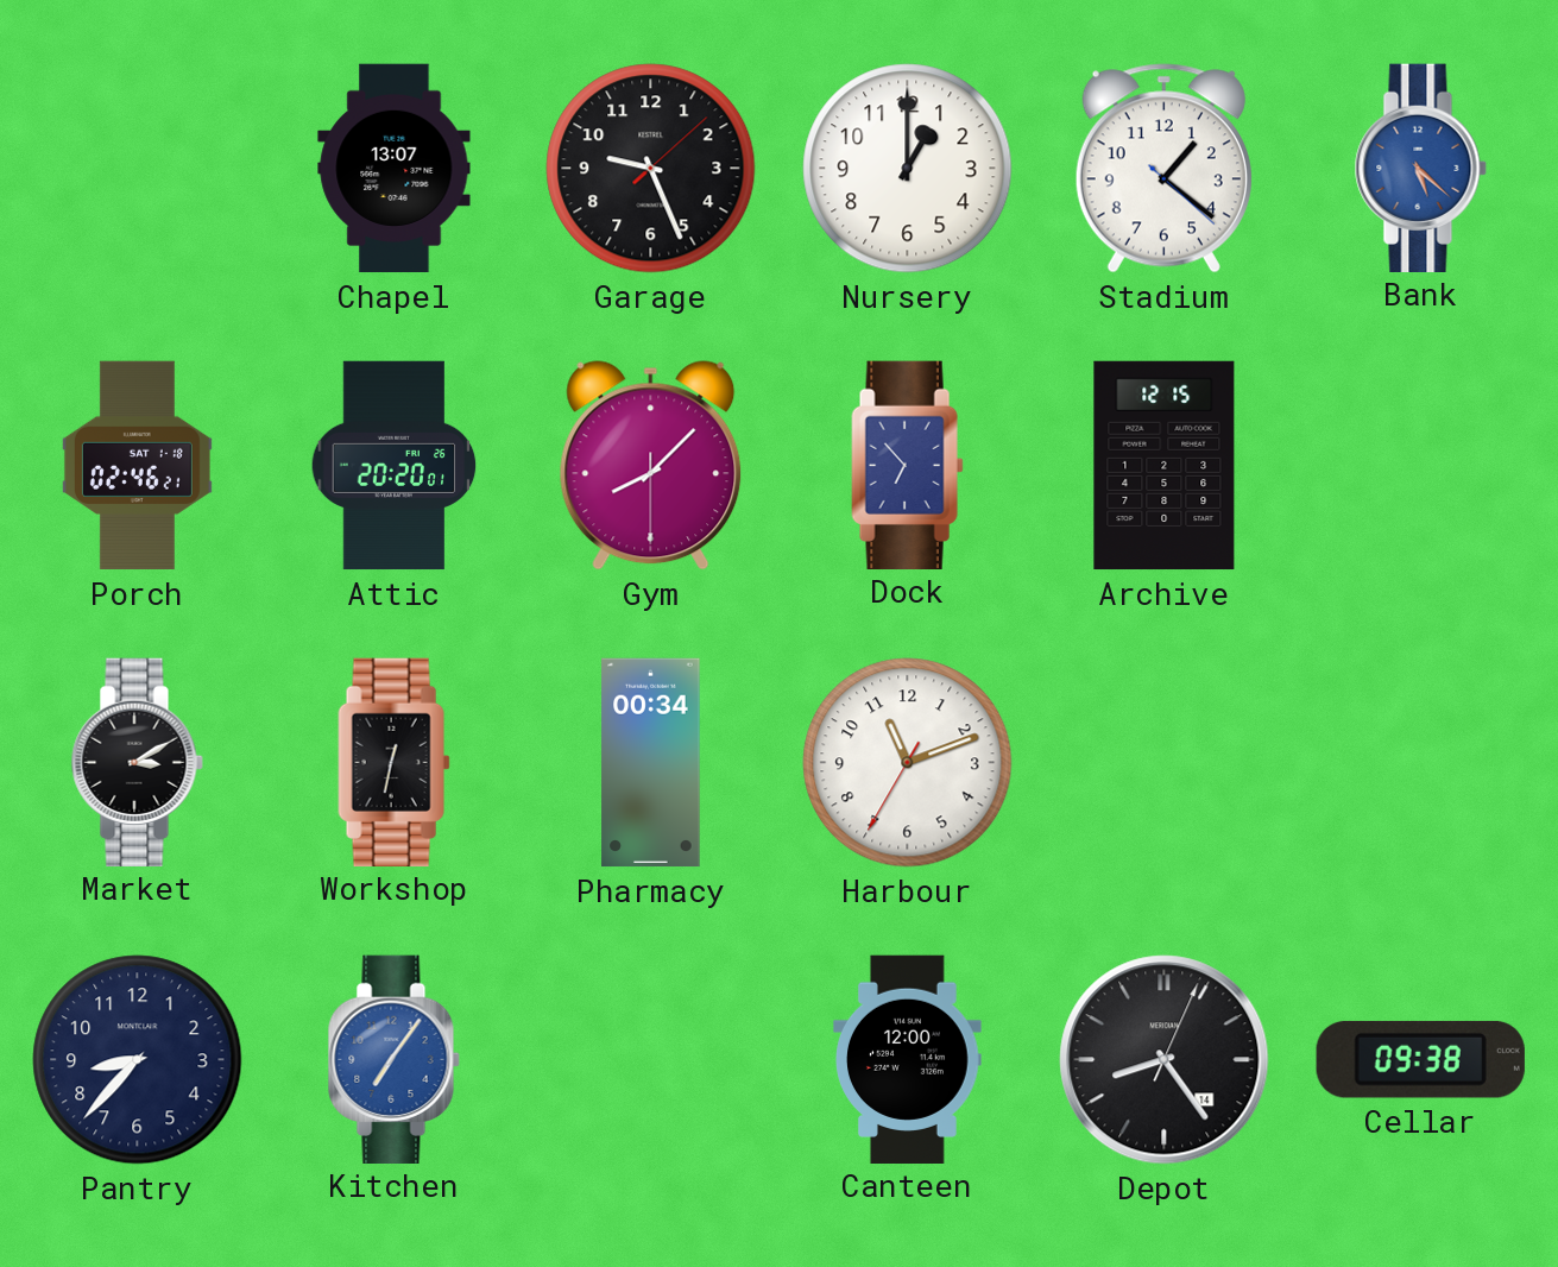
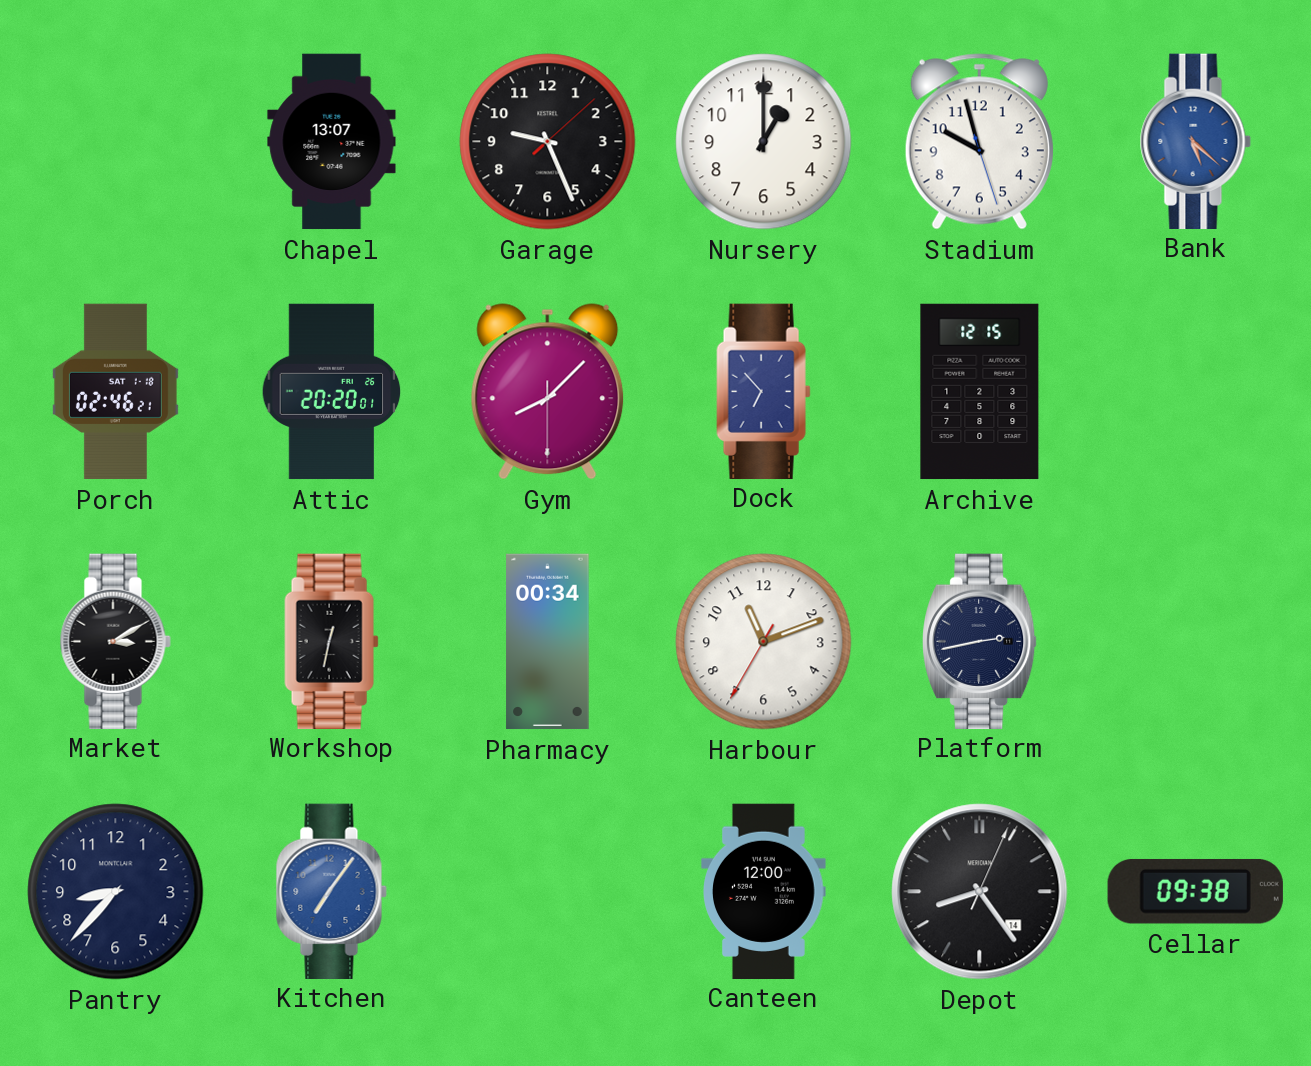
Stadium: 1:21 -> 9:57
Platform: none -> 2:43
